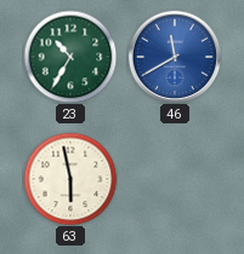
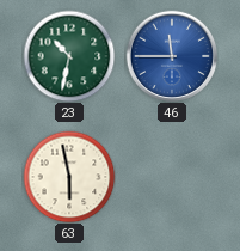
23: 10:35 -> 10:32
46: 11:40 -> 11:45
